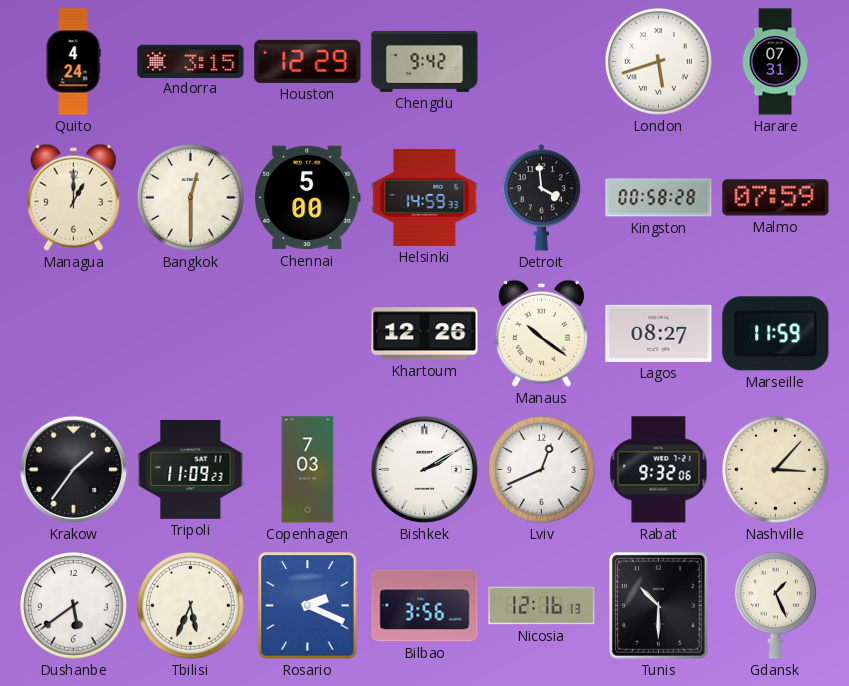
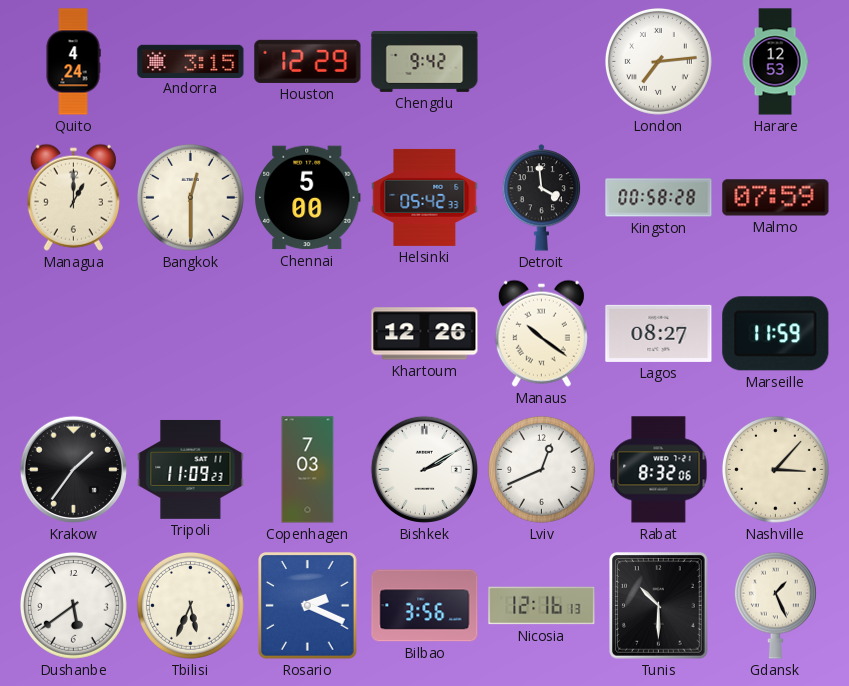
London: 5:42 -> 7:14
Harare: 07:31 -> 12:53
Helsinki: 14:59 -> 05:42
Rabat: 9:32 -> 8:32
